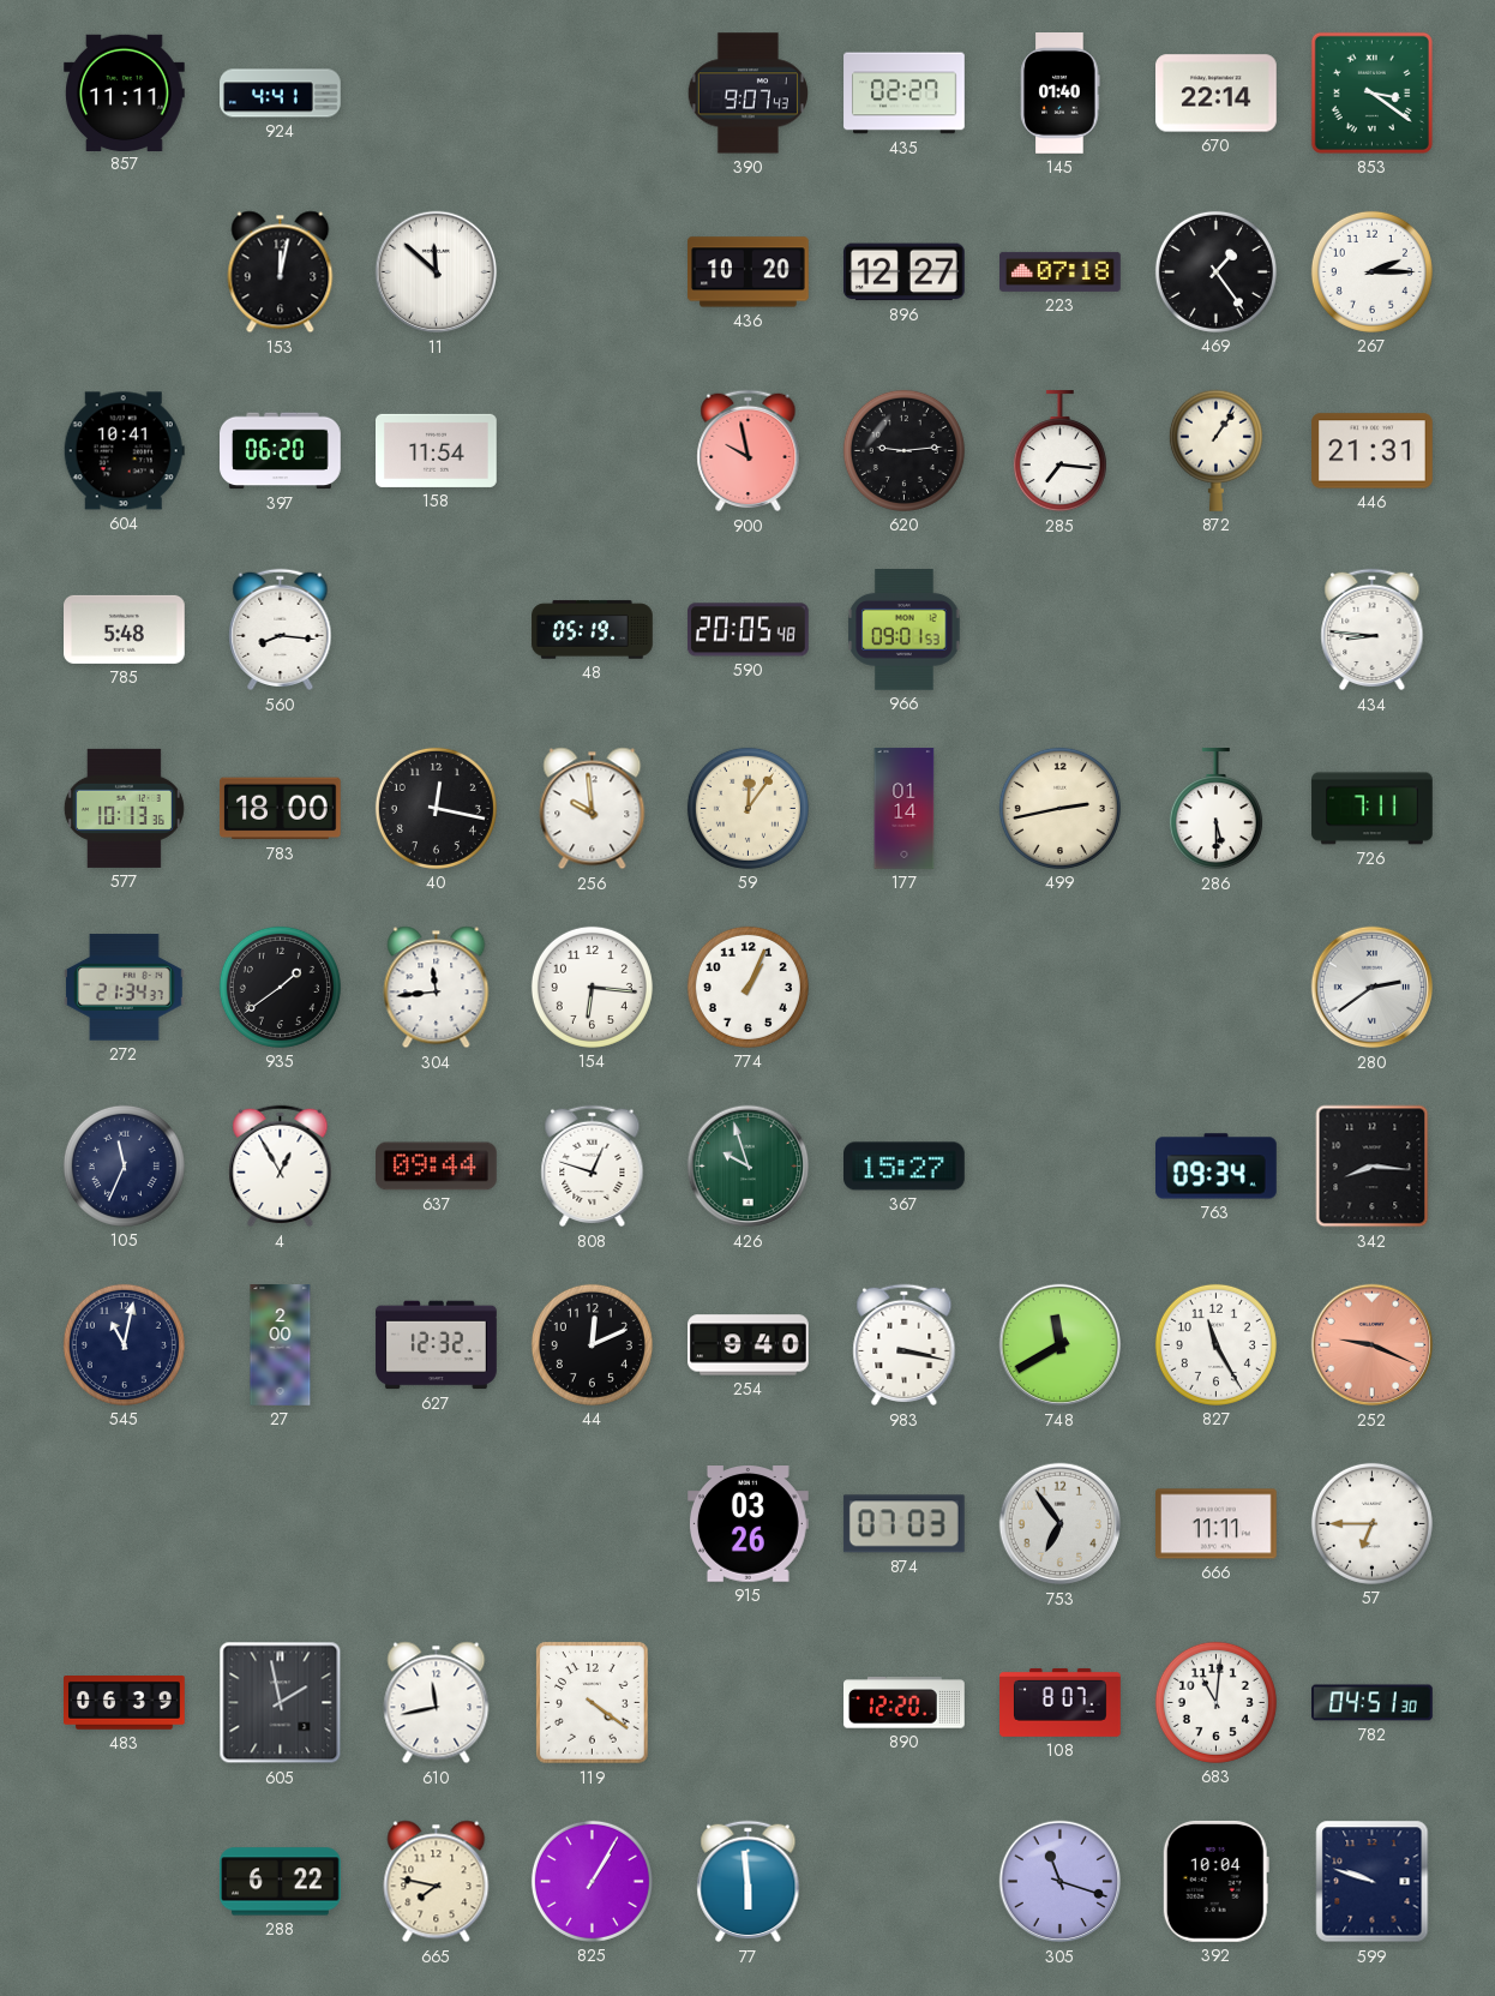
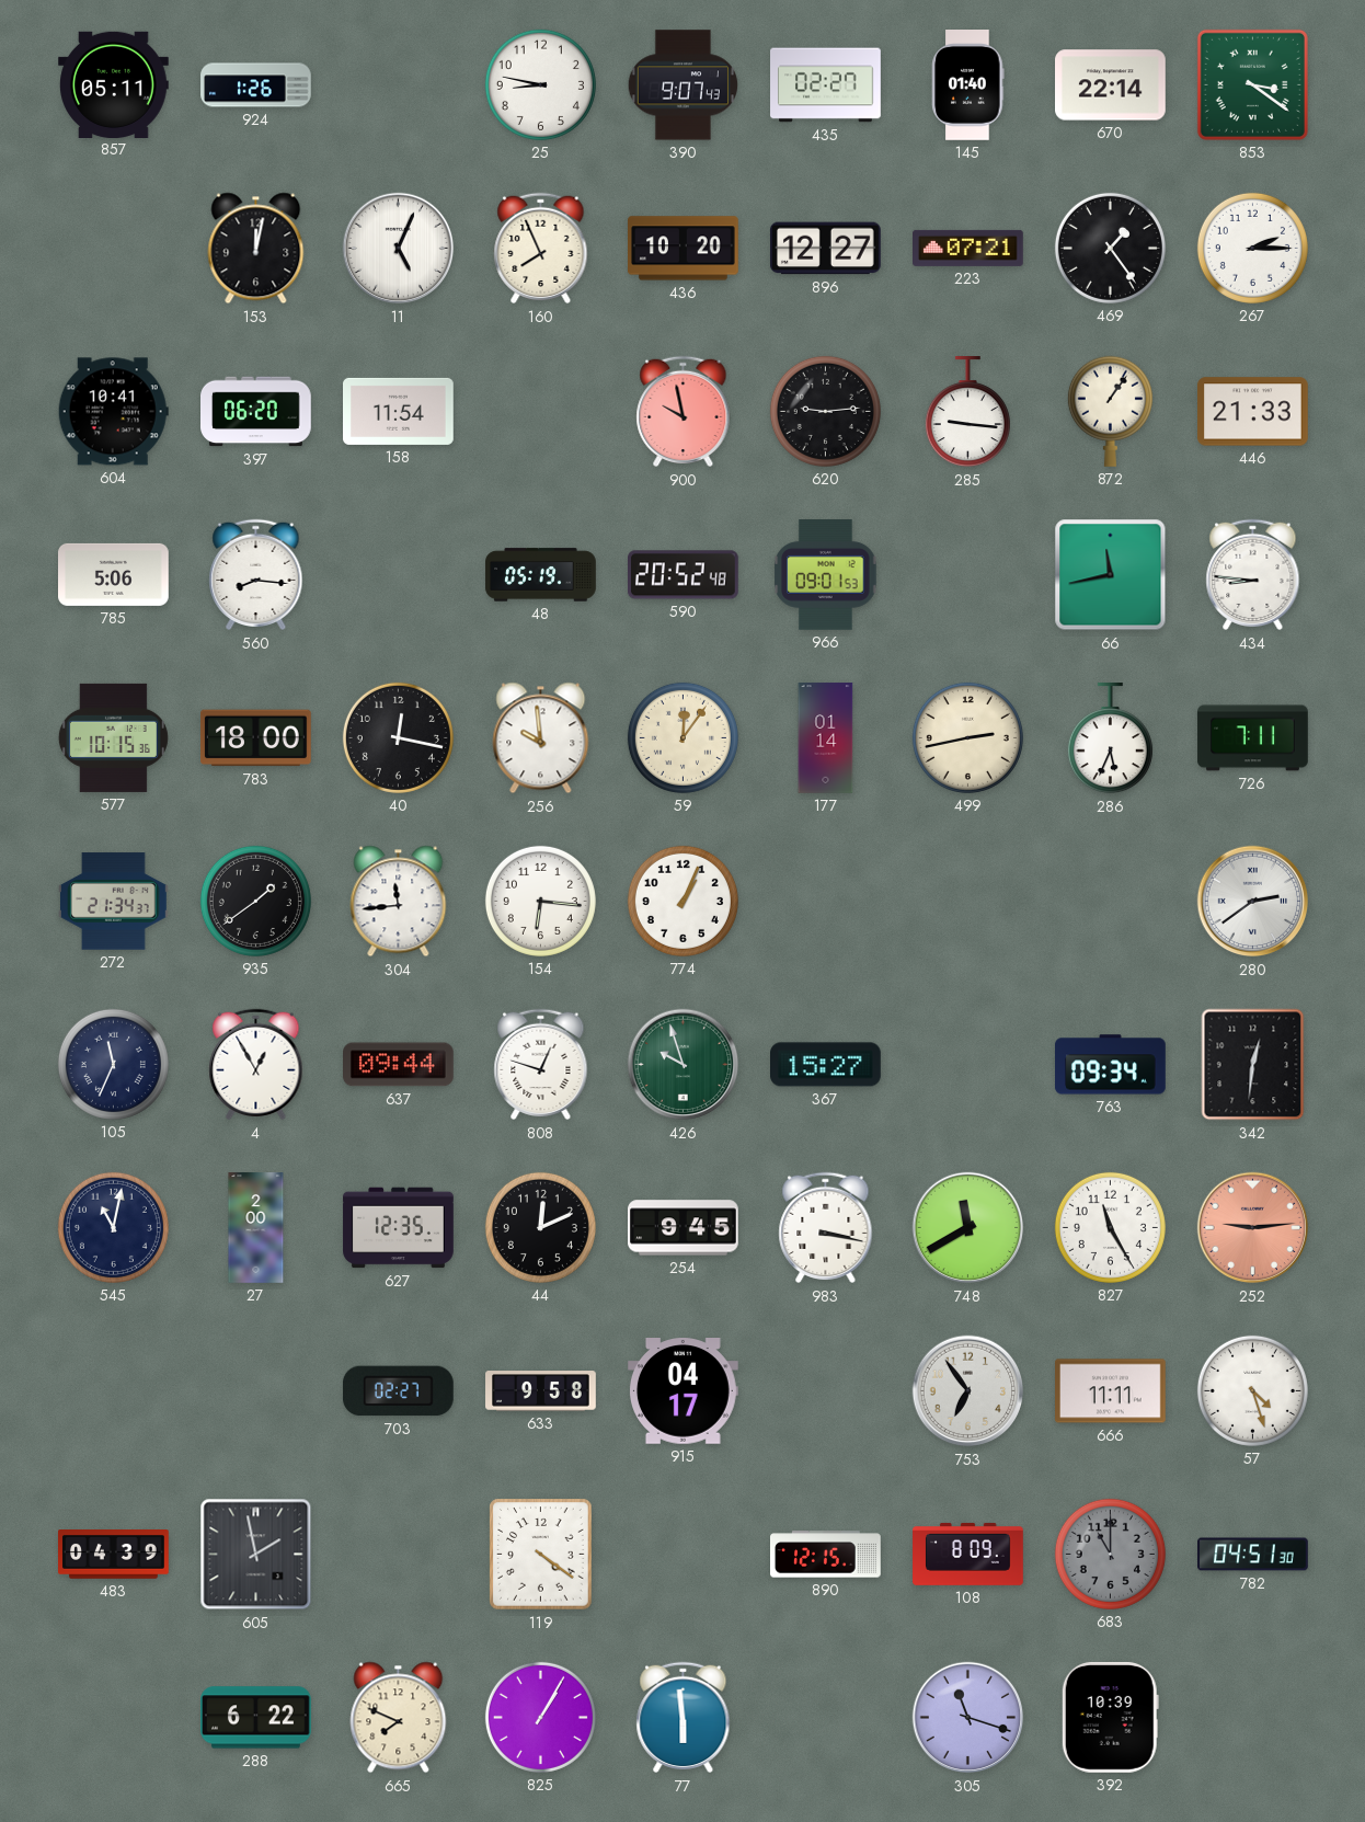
857: 11:11 -> 05:11
924: 4:41 -> 1:26
25: none -> 8:47
11: 11:52 -> 5:04
160: none -> 7:56
223: 07:18 -> 07:21
285: 7:16 -> 9:16
446: 21:31 -> 21:33
785: 5:48 -> 5:06
590: 20:05 -> 20:52
66: none -> 11:43
577: 10:13 -> 10:15
286: 5:30 -> 5:34
342: 8:16 -> 12:31
627: 12:32 -> 12:35
254: 9:40 -> 9:45
252: 9:19 -> 9:14
703: none -> 02:27
633: none -> 9:58
915: 03:26 -> 04:17
874: 07:03 -> none
57: 6:45 -> 4:27
483: 06:39 -> 04:39
610: 11:43 -> none
890: 12:20 -> 12:15
108: 8:07 -> 8:09
683: 11:01 -> 11:00
683 dial: white -> grey
665: 7:47 -> 7:49
392: 10:04 -> 10:39
599: 9:48 -> none
